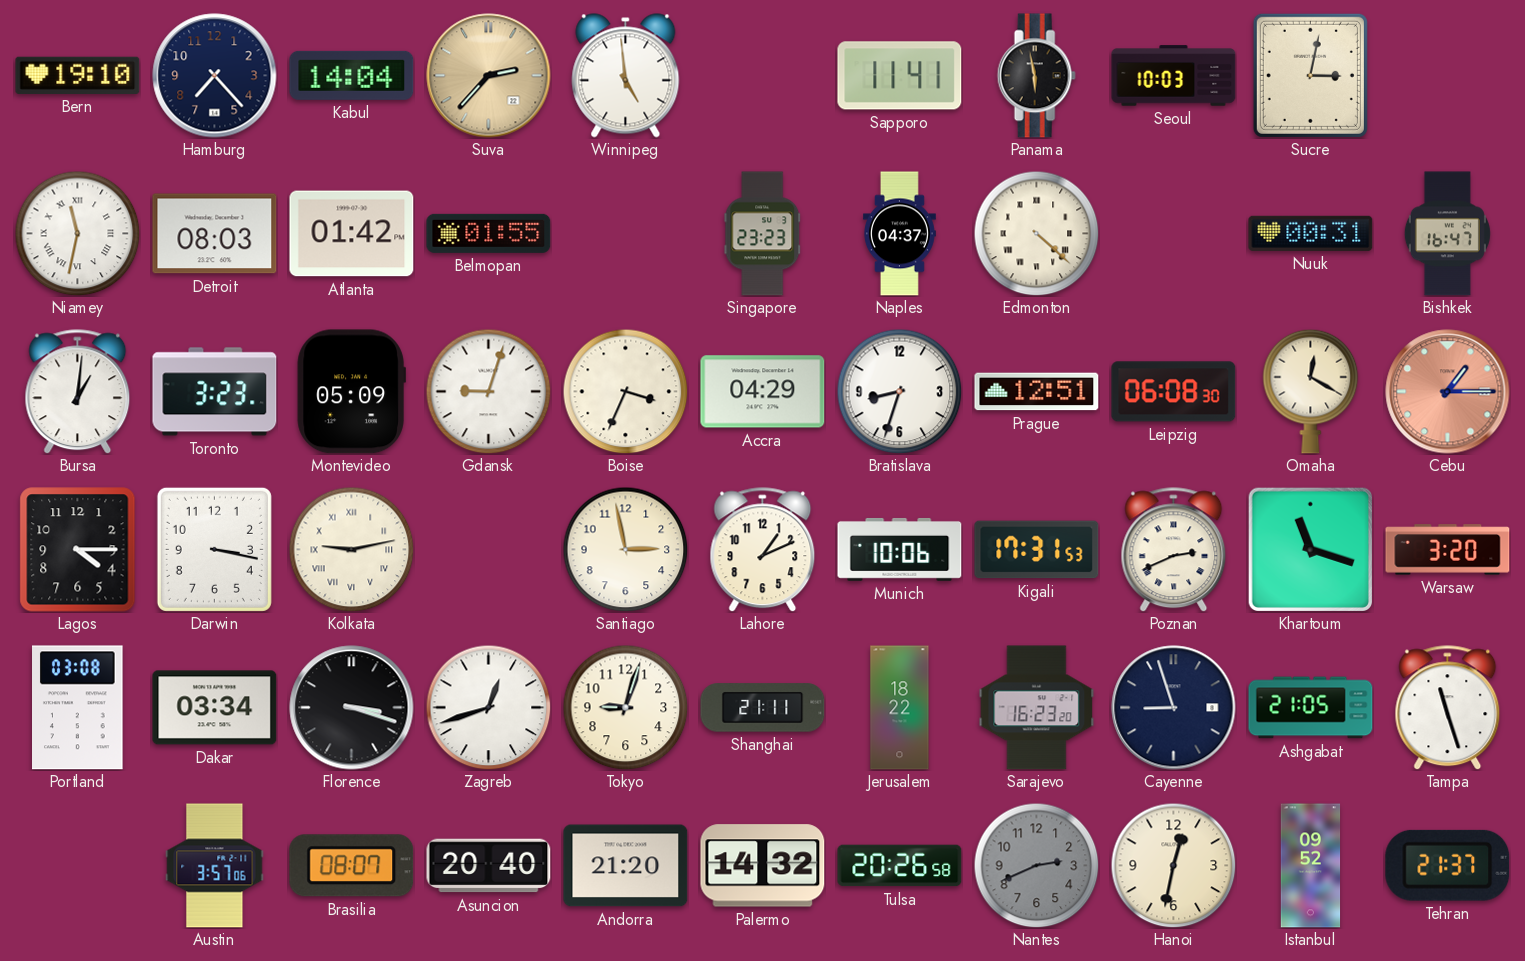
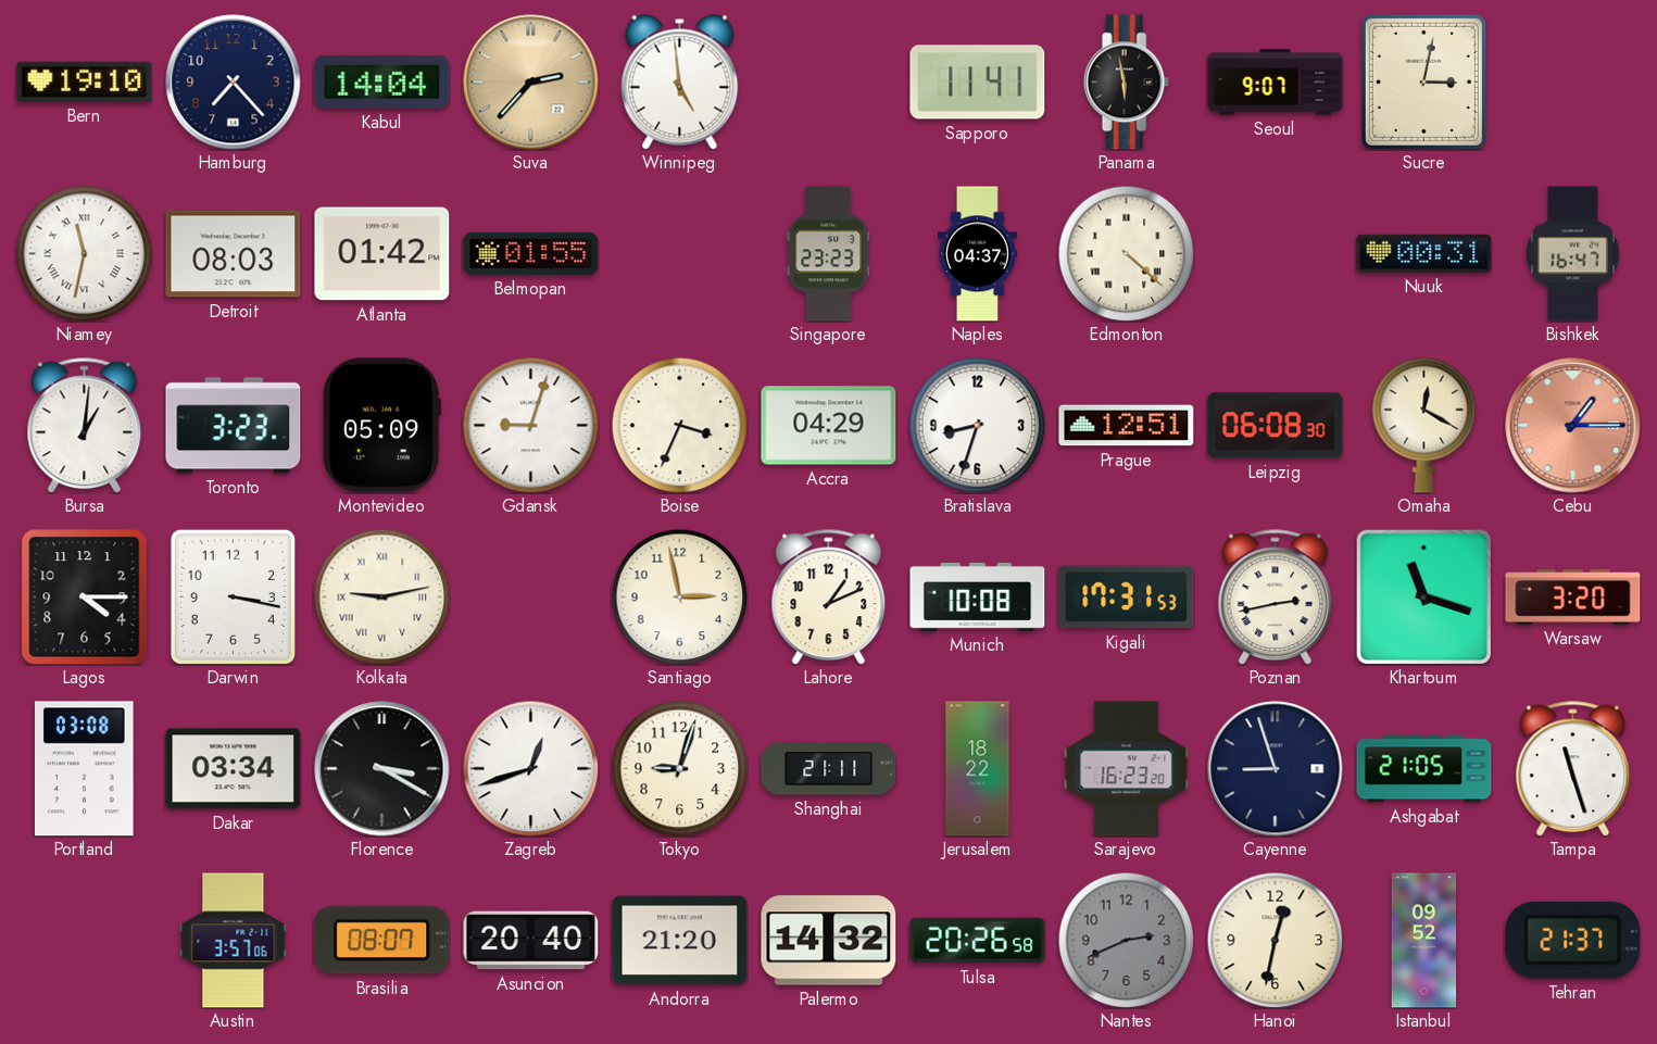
Seoul: 10:03 -> 9:07
Munich: 10:06 -> 10:08
Poznan: 2:41 -> 2:43
Florence: 3:18 -> 3:20
